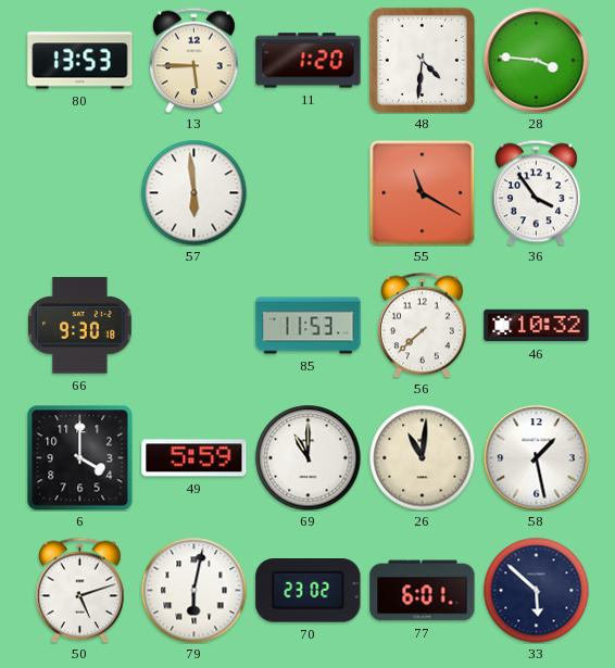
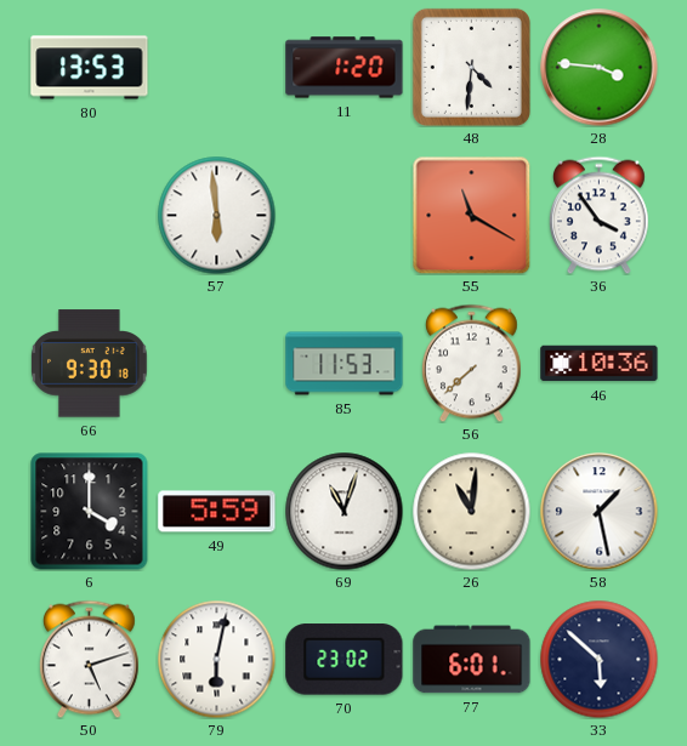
13: 5:45 -> none
46: 10:32 -> 10:36
69: 11:00 -> 11:03
